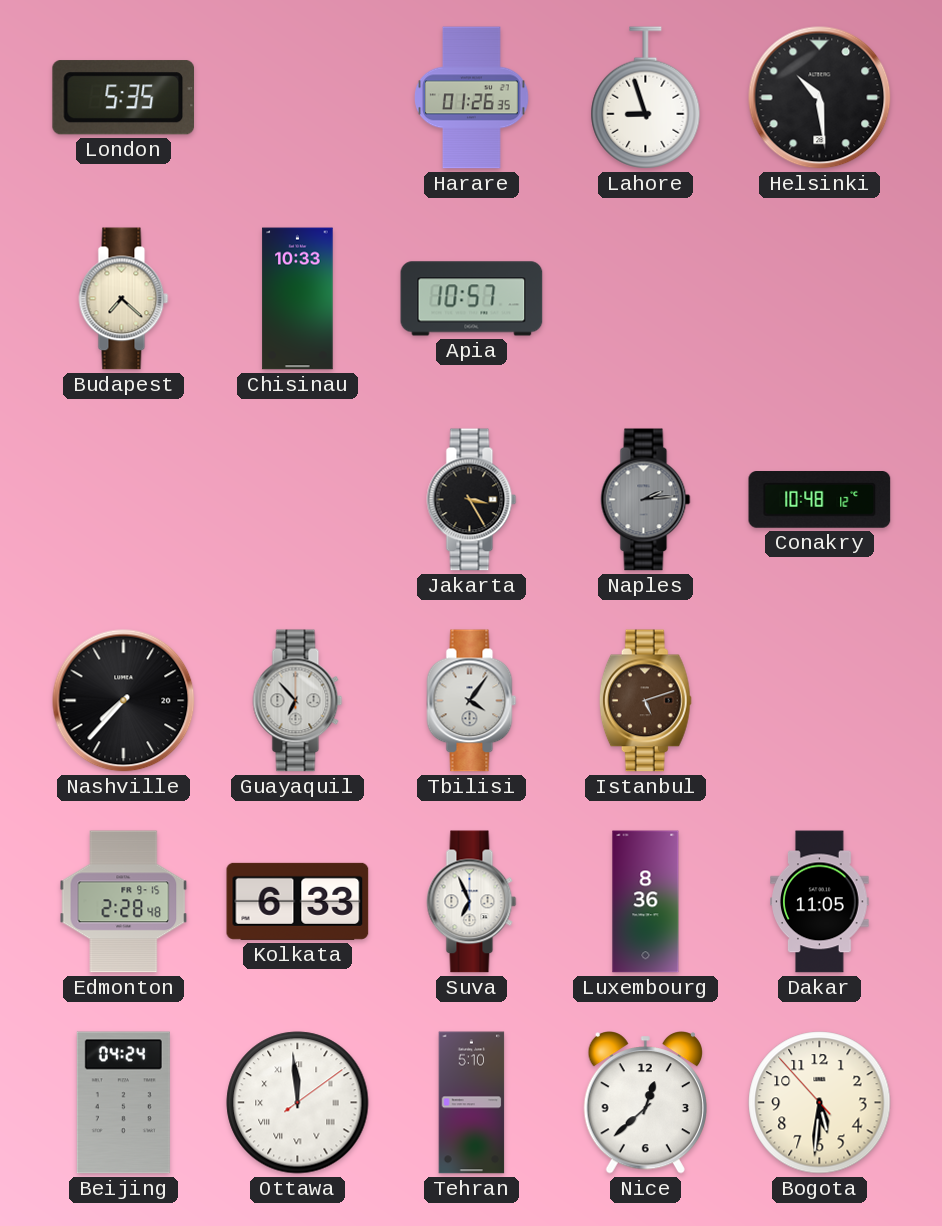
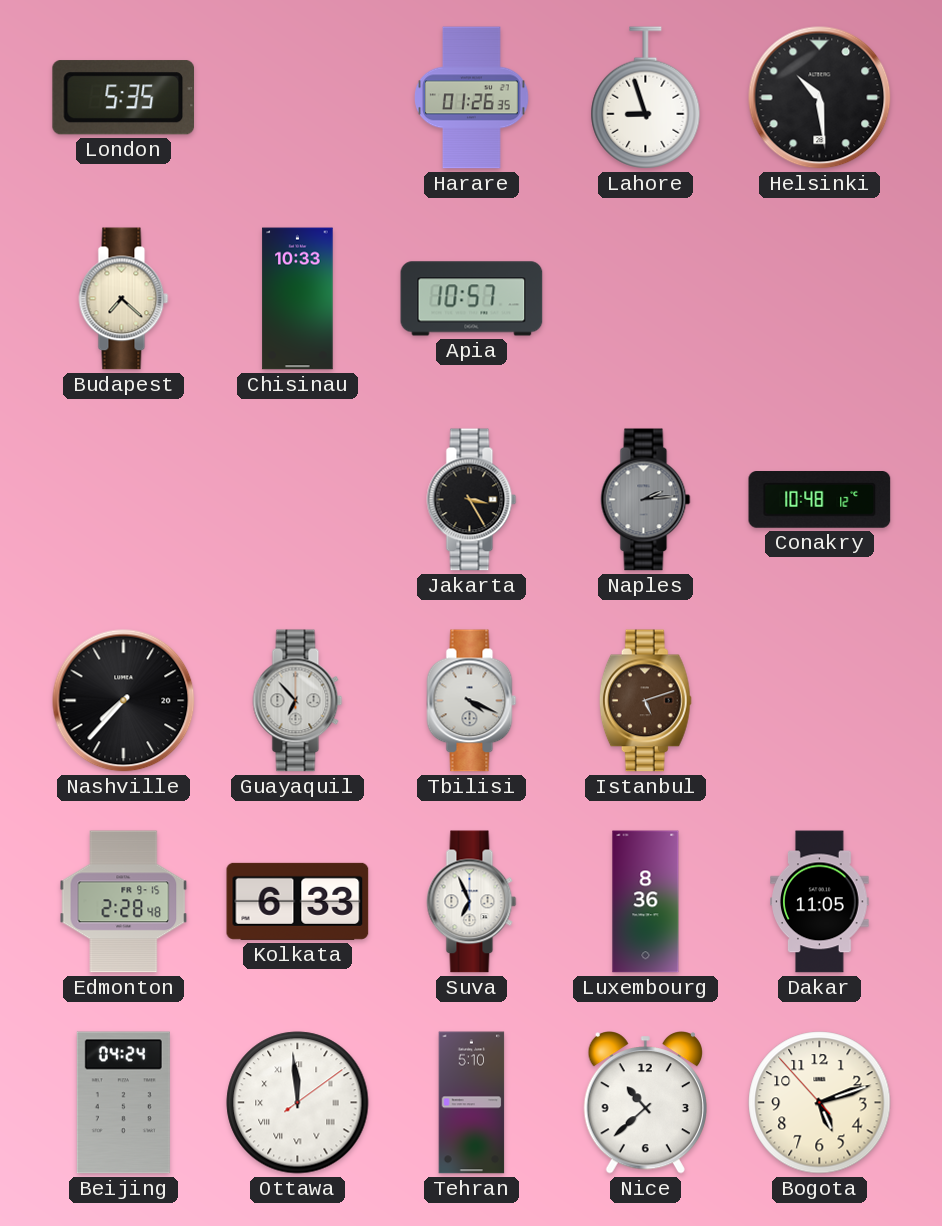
Tbilisi: 4:06 -> 4:19
Nice: 12:38 -> 10:38
Bogota: 5:30 -> 5:11
